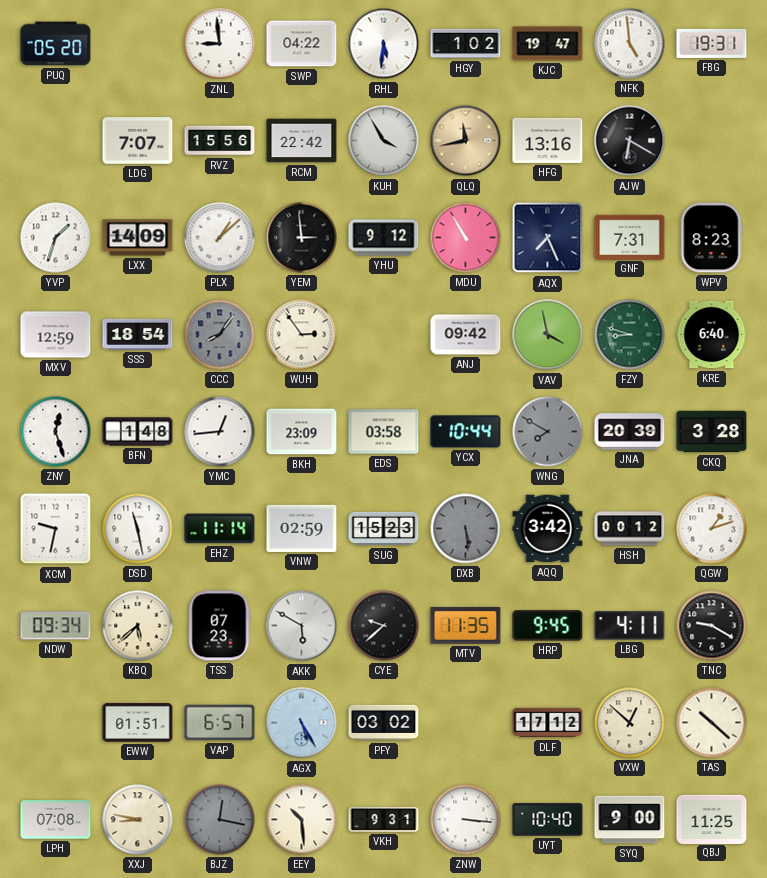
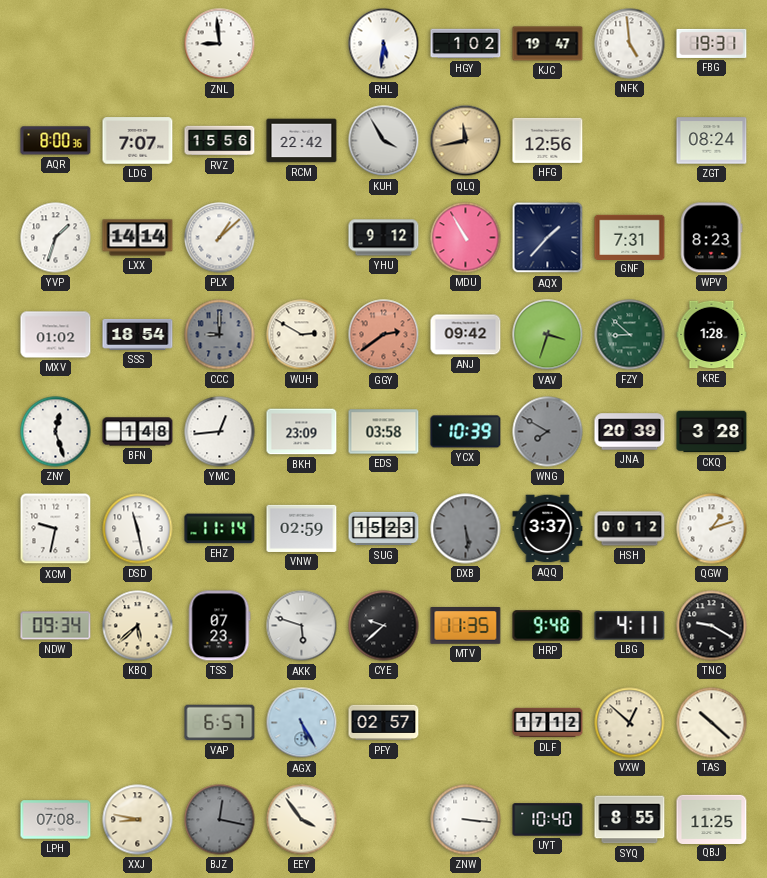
PUQ: 05:20 -> none
SWP: 04:22 -> none
AQR: none -> 8:00
HFG: 13:16 -> 12:56
AJW: 6:20 -> none
ZGT: none -> 08:24
LXX: 14:09 -> 14:14
YEM: 2:59 -> none
AQX: 7:26 -> 1:37
MXV: 12:59 -> 01:02
CCC: 8:06 -> 9:00
WUH: 2:54 -> 2:50
GGY: none -> 2:39
VAV: 3:58 -> 3:33
FZY: 8:48 -> 8:52
KRE: 6:40 -> 1:28
YCX: 10:44 -> 10:39
AQQ: 3:42 -> 3:37
AKK: 5:50 -> 5:48
HRP: 9:45 -> 9:48
EWW: 01:51 -> none
PFY: 03:02 -> 02:57
EEY: 10:29 -> 3:54
VKH: 9:31 -> none
SYQ: 9:00 -> 8:55
